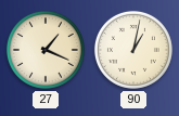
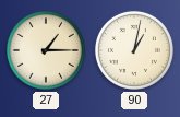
27: 1:19 -> 1:15
